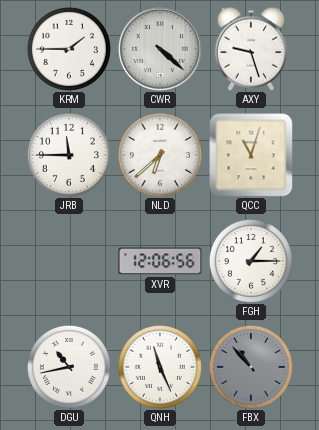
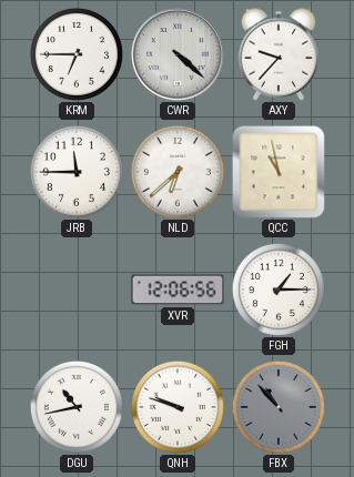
KRM: 1:45 -> 6:45
AXY: 9:27 -> 9:37
QCC: 11:03 -> 10:58
QNH: 11:26 -> 9:48
